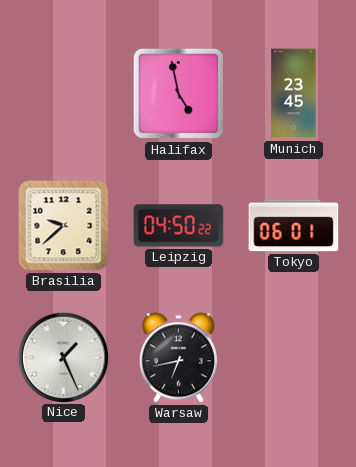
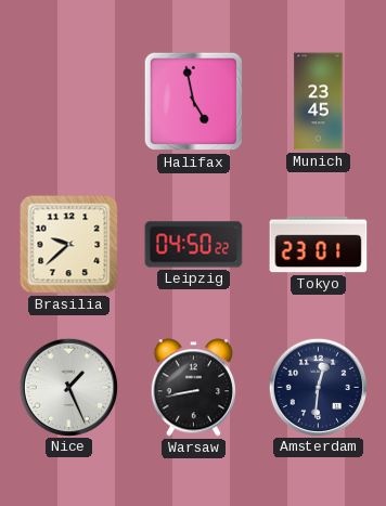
Tokyo: 06:01 -> 23:01
Warsaw: 6:43 -> 8:43
Amsterdam: none -> 12:31
